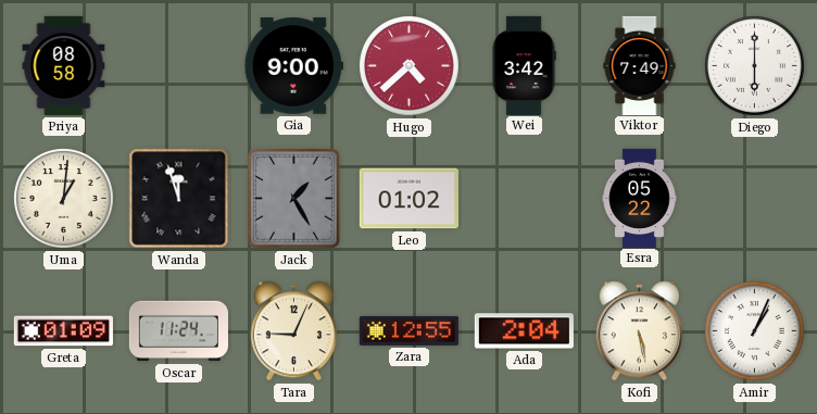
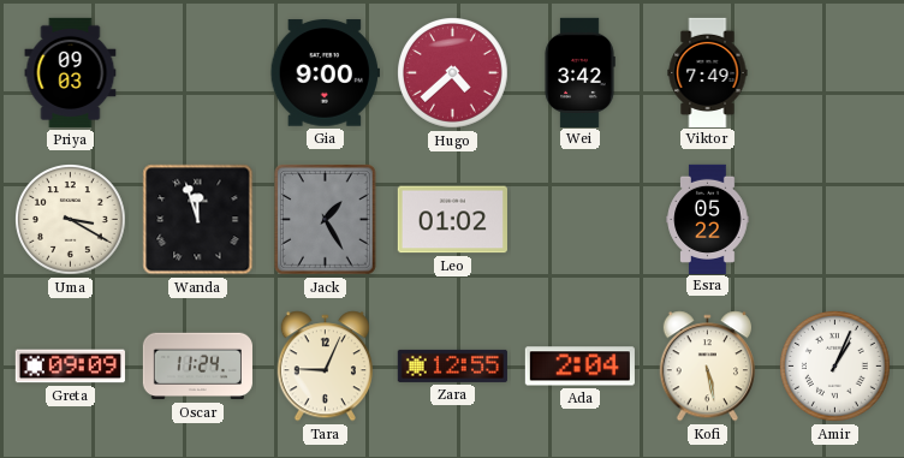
Priya: 08:58 -> 09:03
Diego: 6:00 -> none
Uma: 1:01 -> 3:20
Greta: 01:09 -> 09:09
